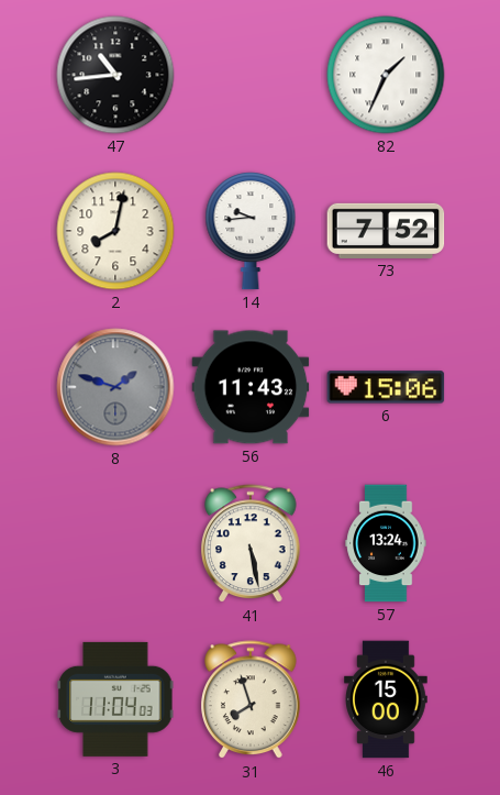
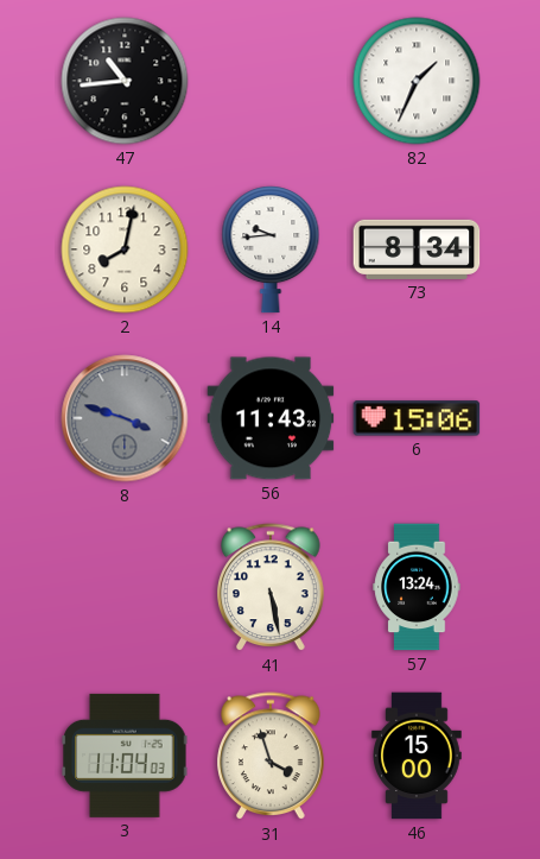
73: 7:52 -> 8:34
8: 1:48 -> 3:48
31: 7:57 -> 3:57
